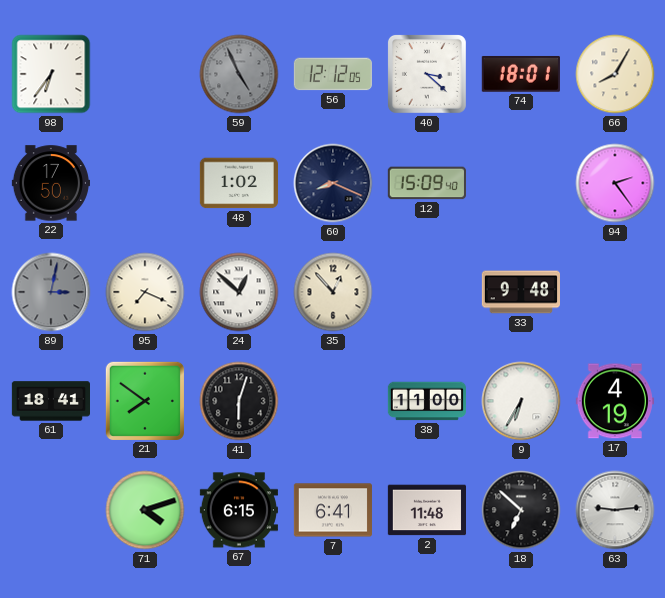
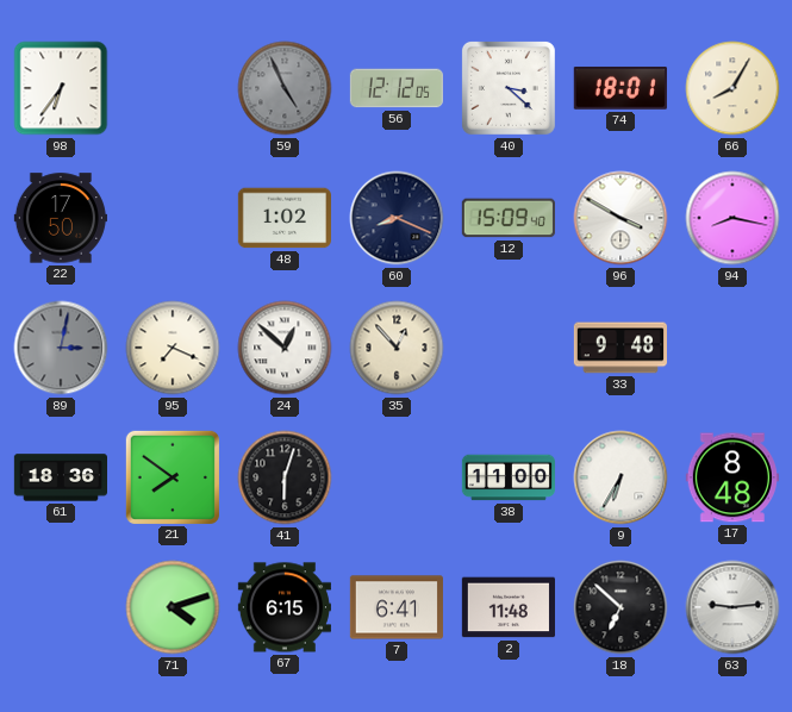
96: none -> 3:50
94: 2:24 -> 8:17
61: 18:41 -> 18:36
17: 4:19 -> 8:48
